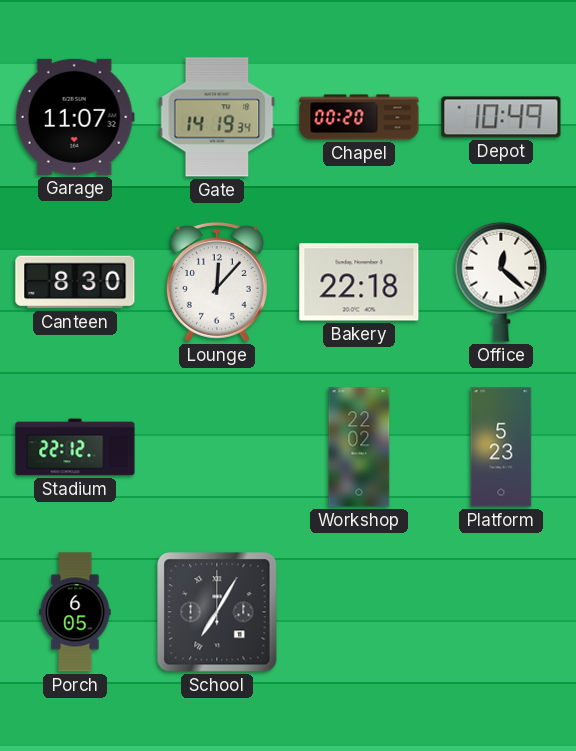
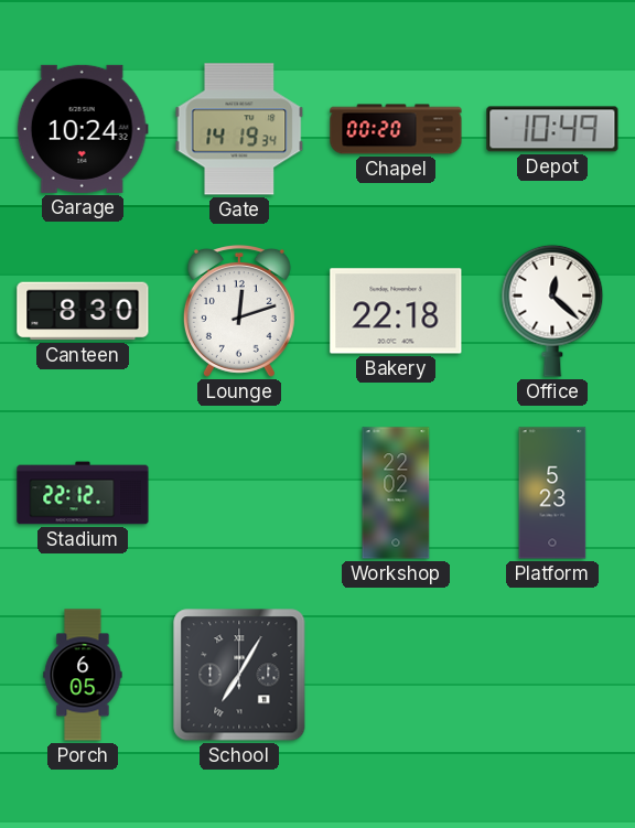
Garage: 11:07 -> 10:24
Lounge: 12:07 -> 12:12
